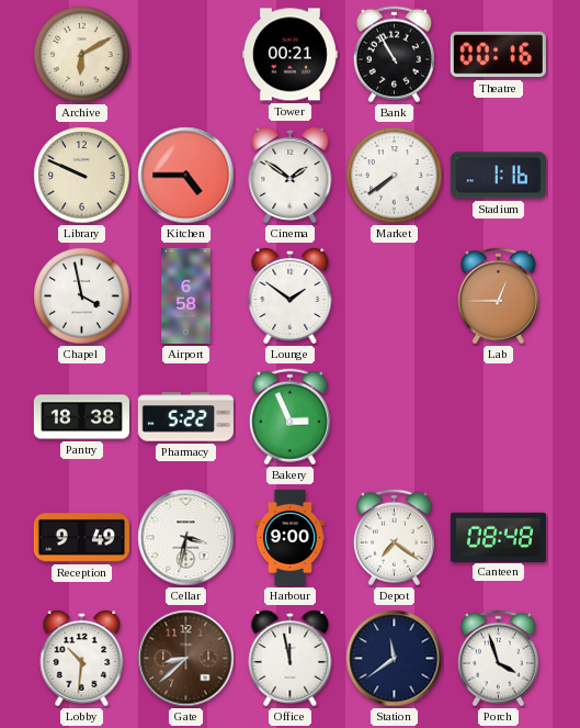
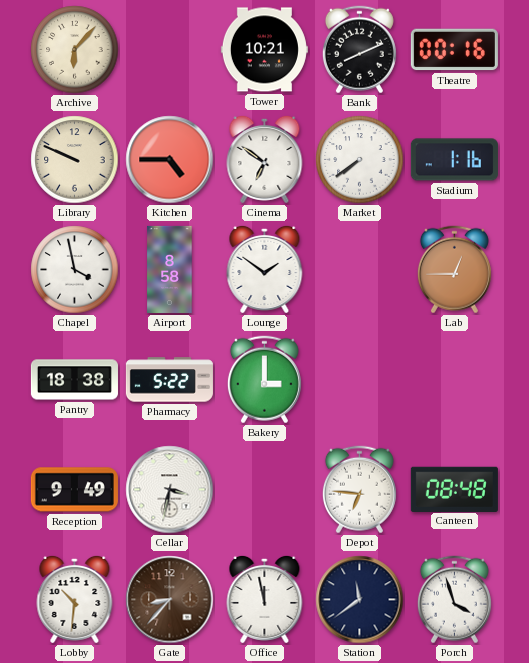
Archive: 6:10 -> 6:07
Tower: 00:21 -> 10:21
Bank: 10:55 -> 8:11
Cinema: 1:51 -> 6:51
Airport: 6:58 -> 8:58
Bakery: 2:56 -> 3:00
Harbour: 9:00 -> none
Depot: 7:21 -> 6:46
Gate: 8:38 -> 8:37
